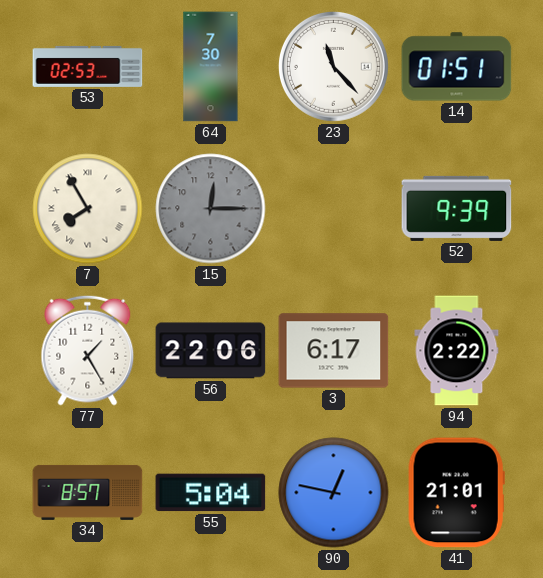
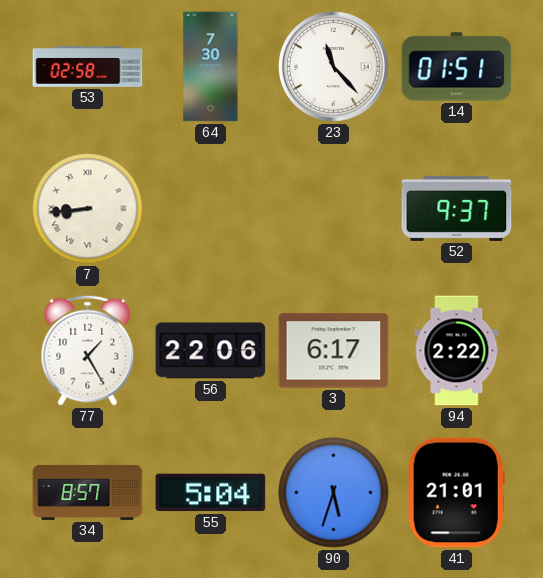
53: 02:53 -> 02:58
7: 7:55 -> 8:44
15: 12:15 -> none
52: 9:39 -> 9:37
90: 12:47 -> 5:33
